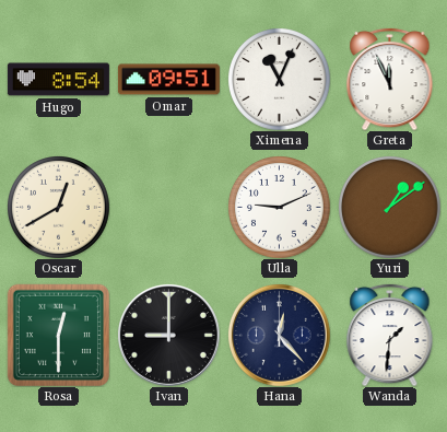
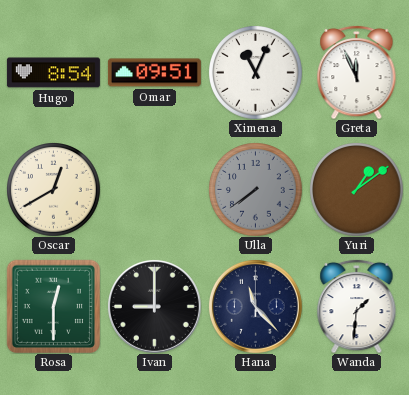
Ulla: 9:11 -> 7:39
Ulla dial: white -> grey
Hana: 12:23 -> 11:23
